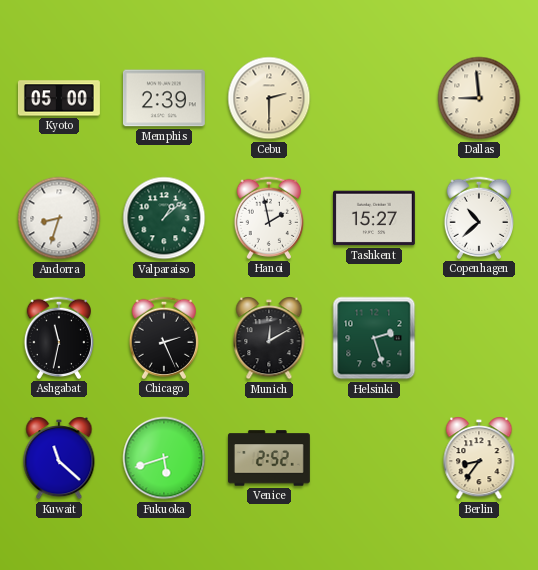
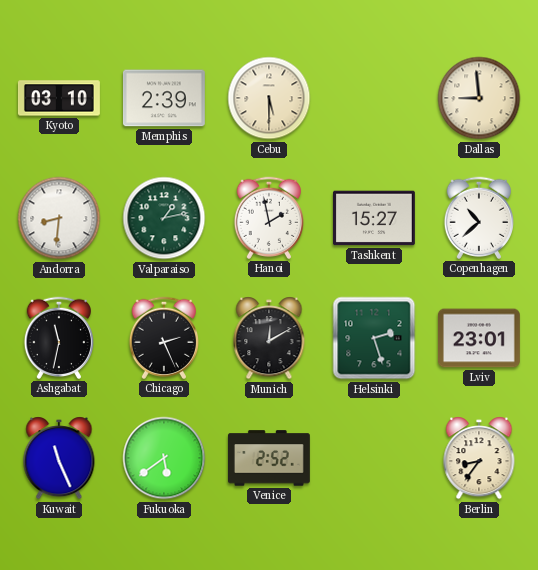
Kyoto: 05:00 -> 03:10
Cebu: 2:30 -> 5:30
Andorra: 8:33 -> 8:31
Valparaiso: 1:08 -> 1:13
Lviv: none -> 23:01
Kuwait: 11:22 -> 11:26
Fukuoka: 5:42 -> 5:39
